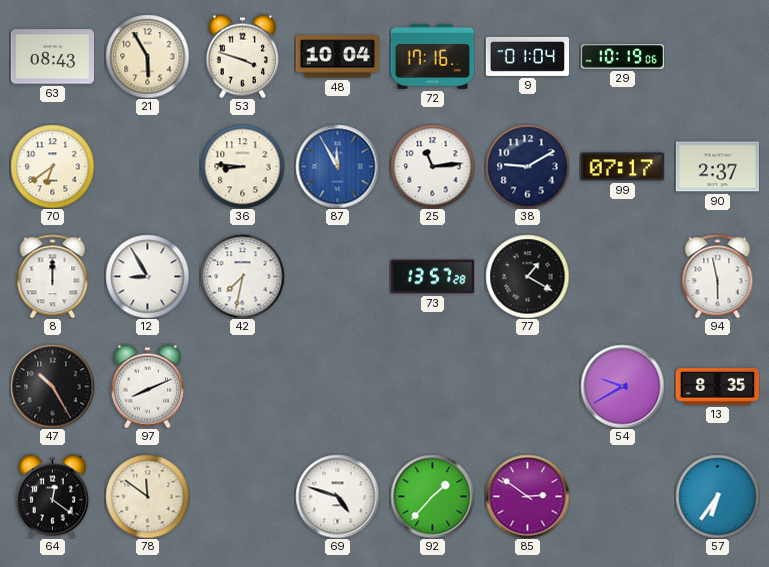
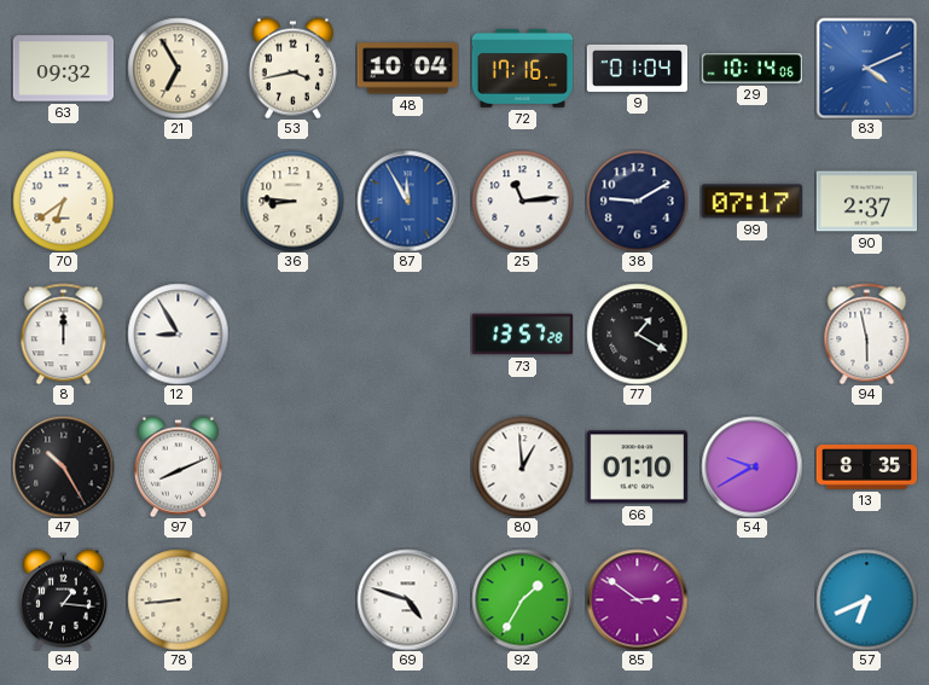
63: 08:43 -> 09:32
21: 5:55 -> 6:55
53: 3:48 -> 3:43
29: 10:19 -> 10:14
83: none -> 4:11
42: 7:32 -> none
80: none -> 12:59
66: none -> 01:10
64: 12:21 -> 1:16
78: 11:51 -> 8:44
92: 1:37 -> 1:35
57: 6:36 -> 6:41
